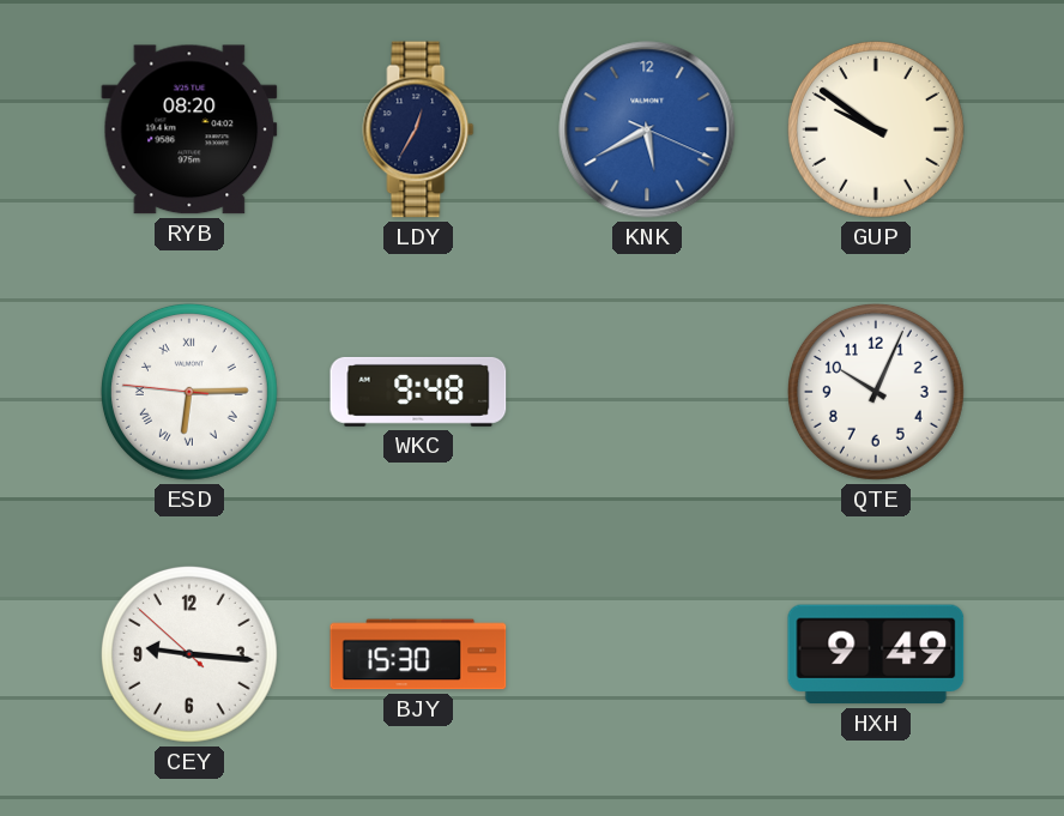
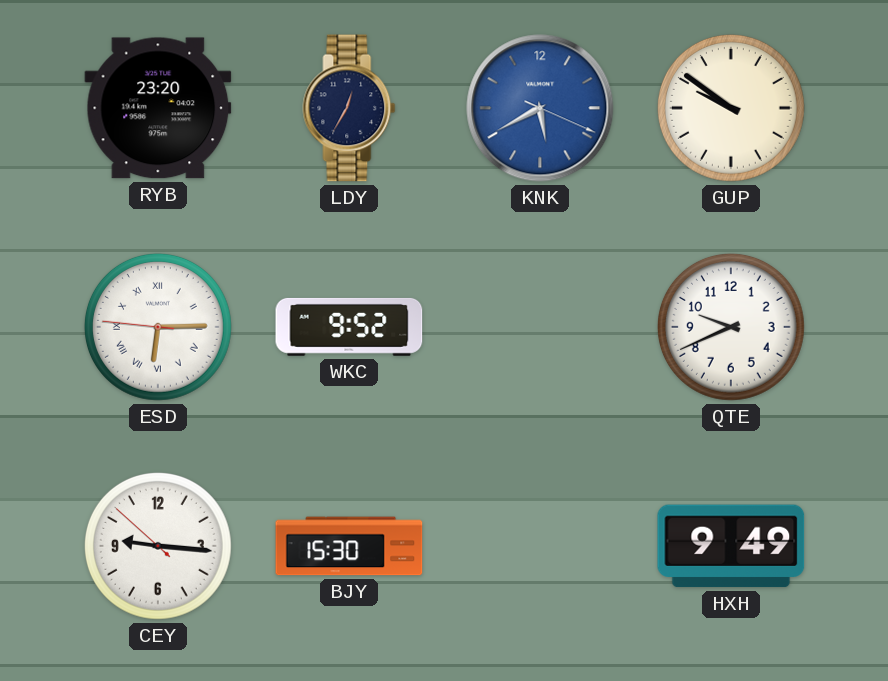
RYB: 08:20 -> 23:20
WKC: 9:48 -> 9:52
QTE: 10:04 -> 9:41
